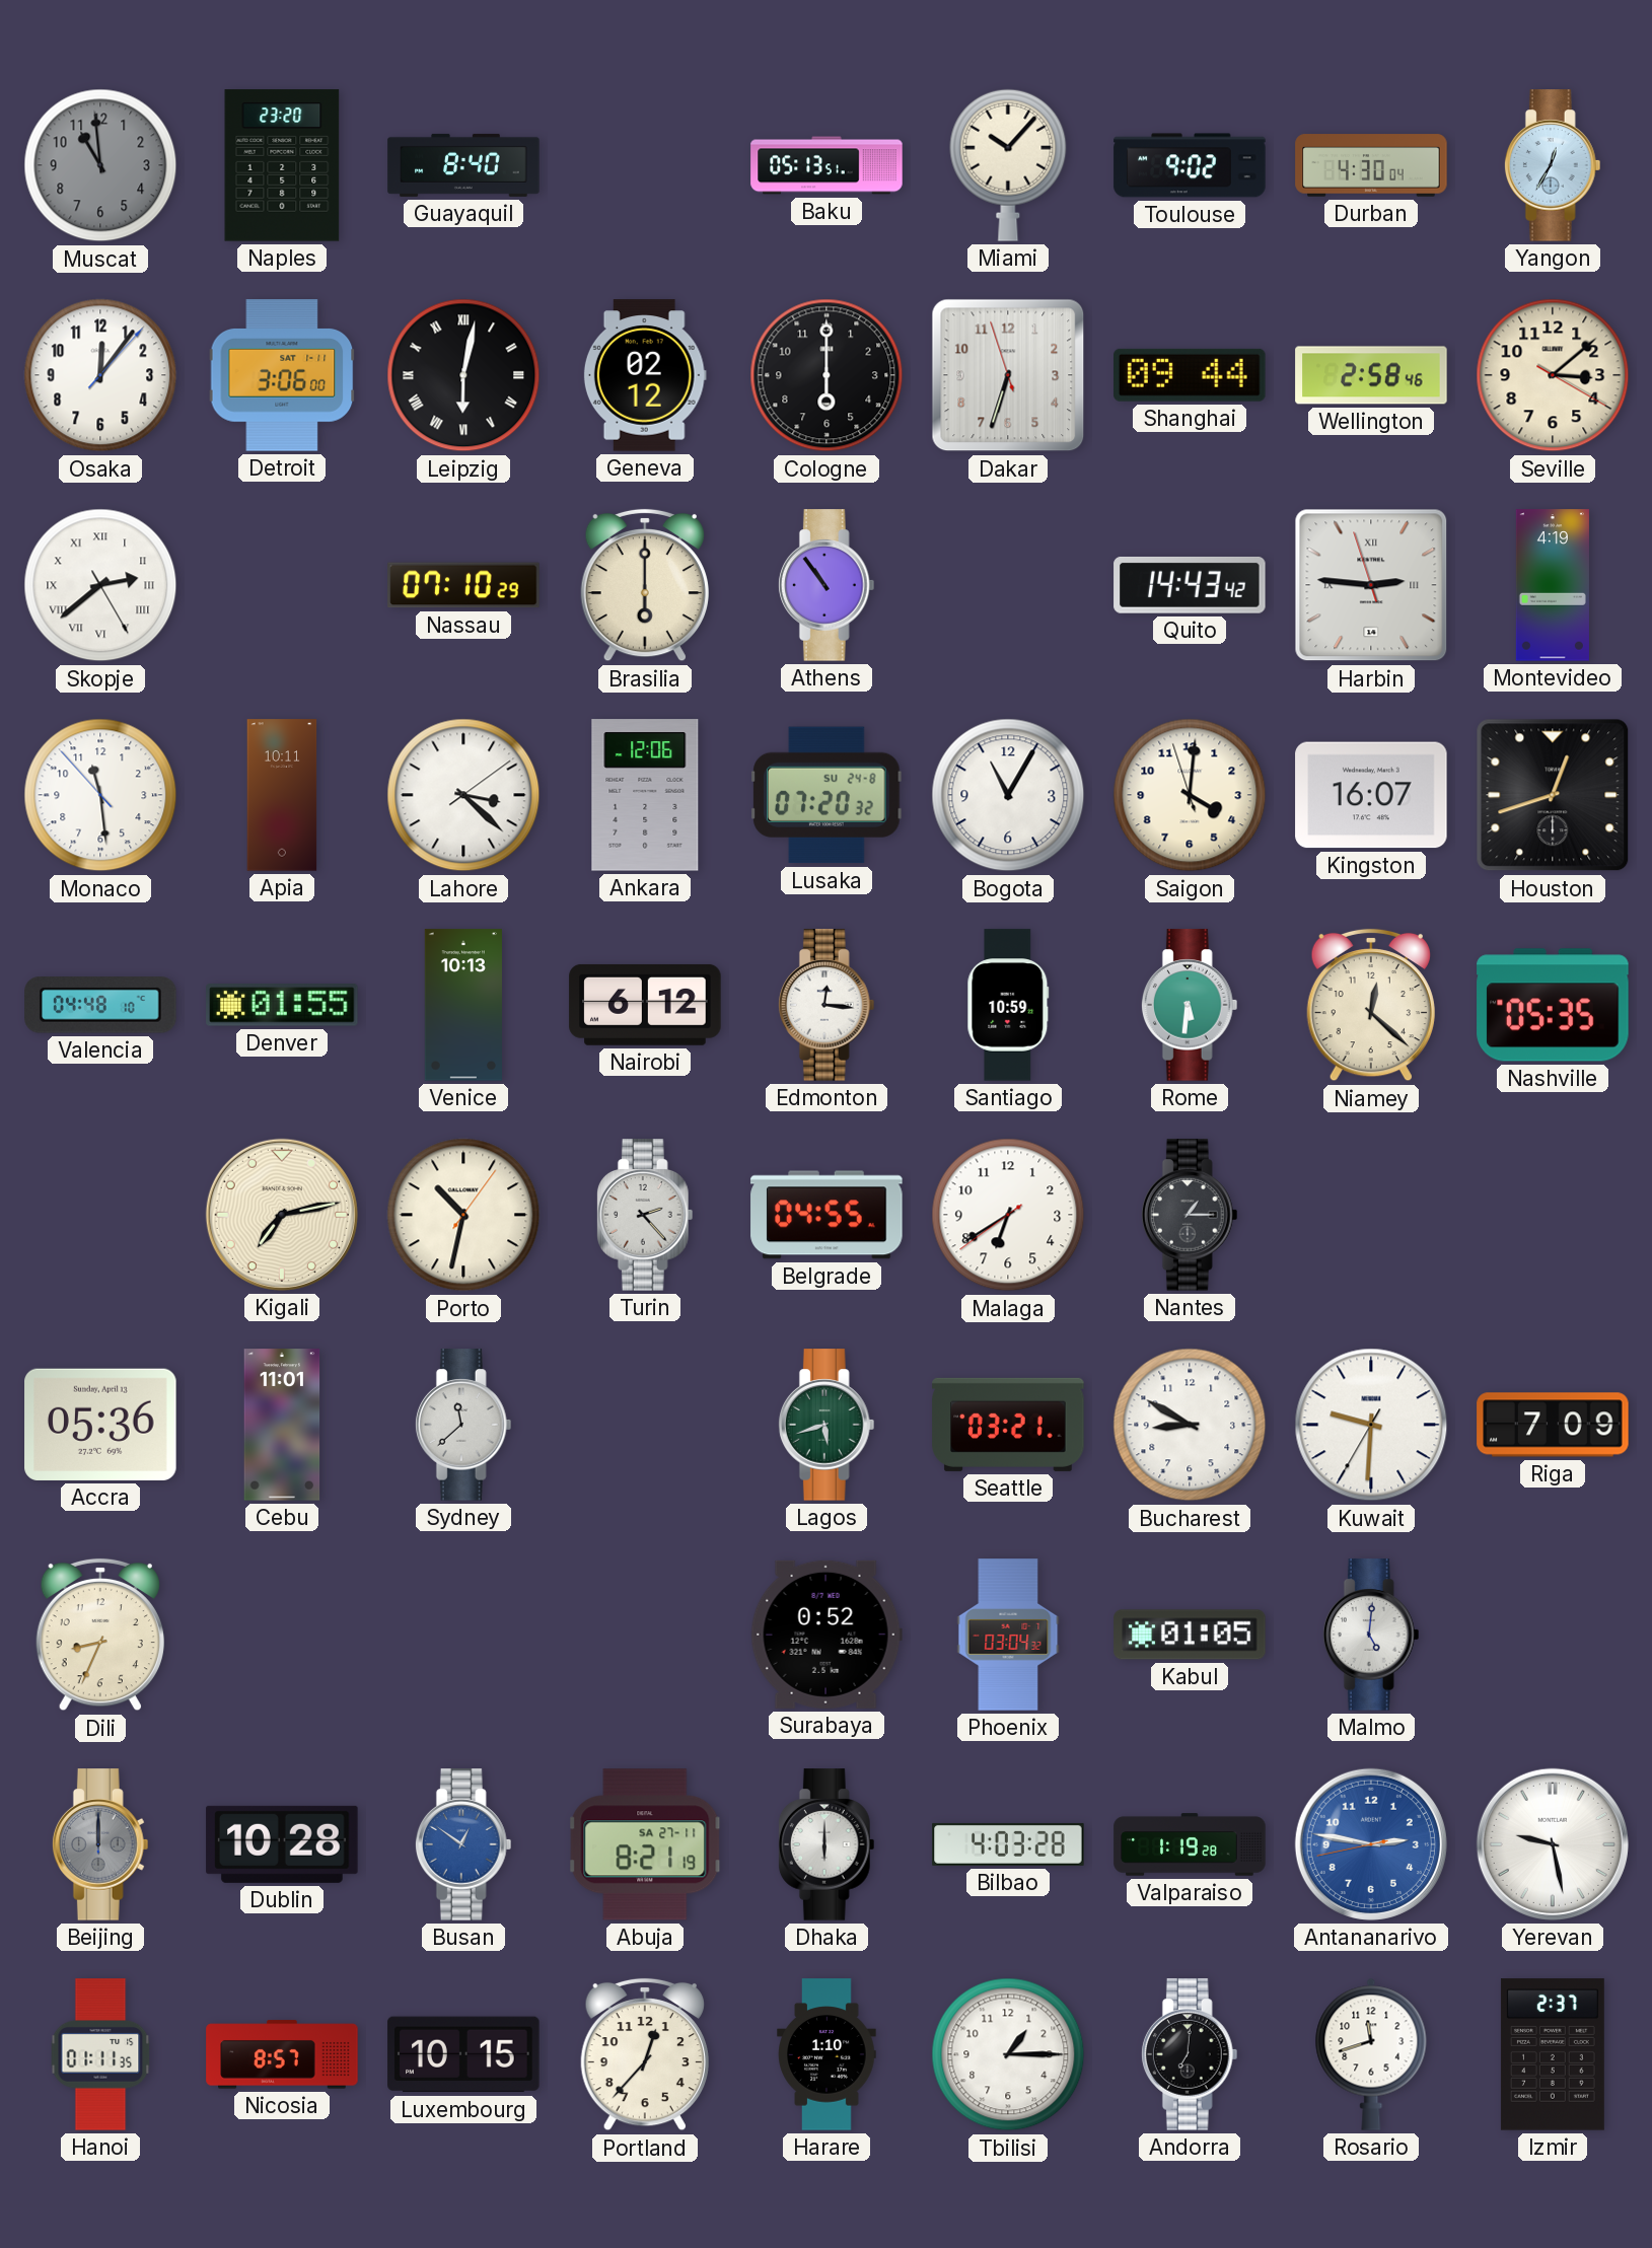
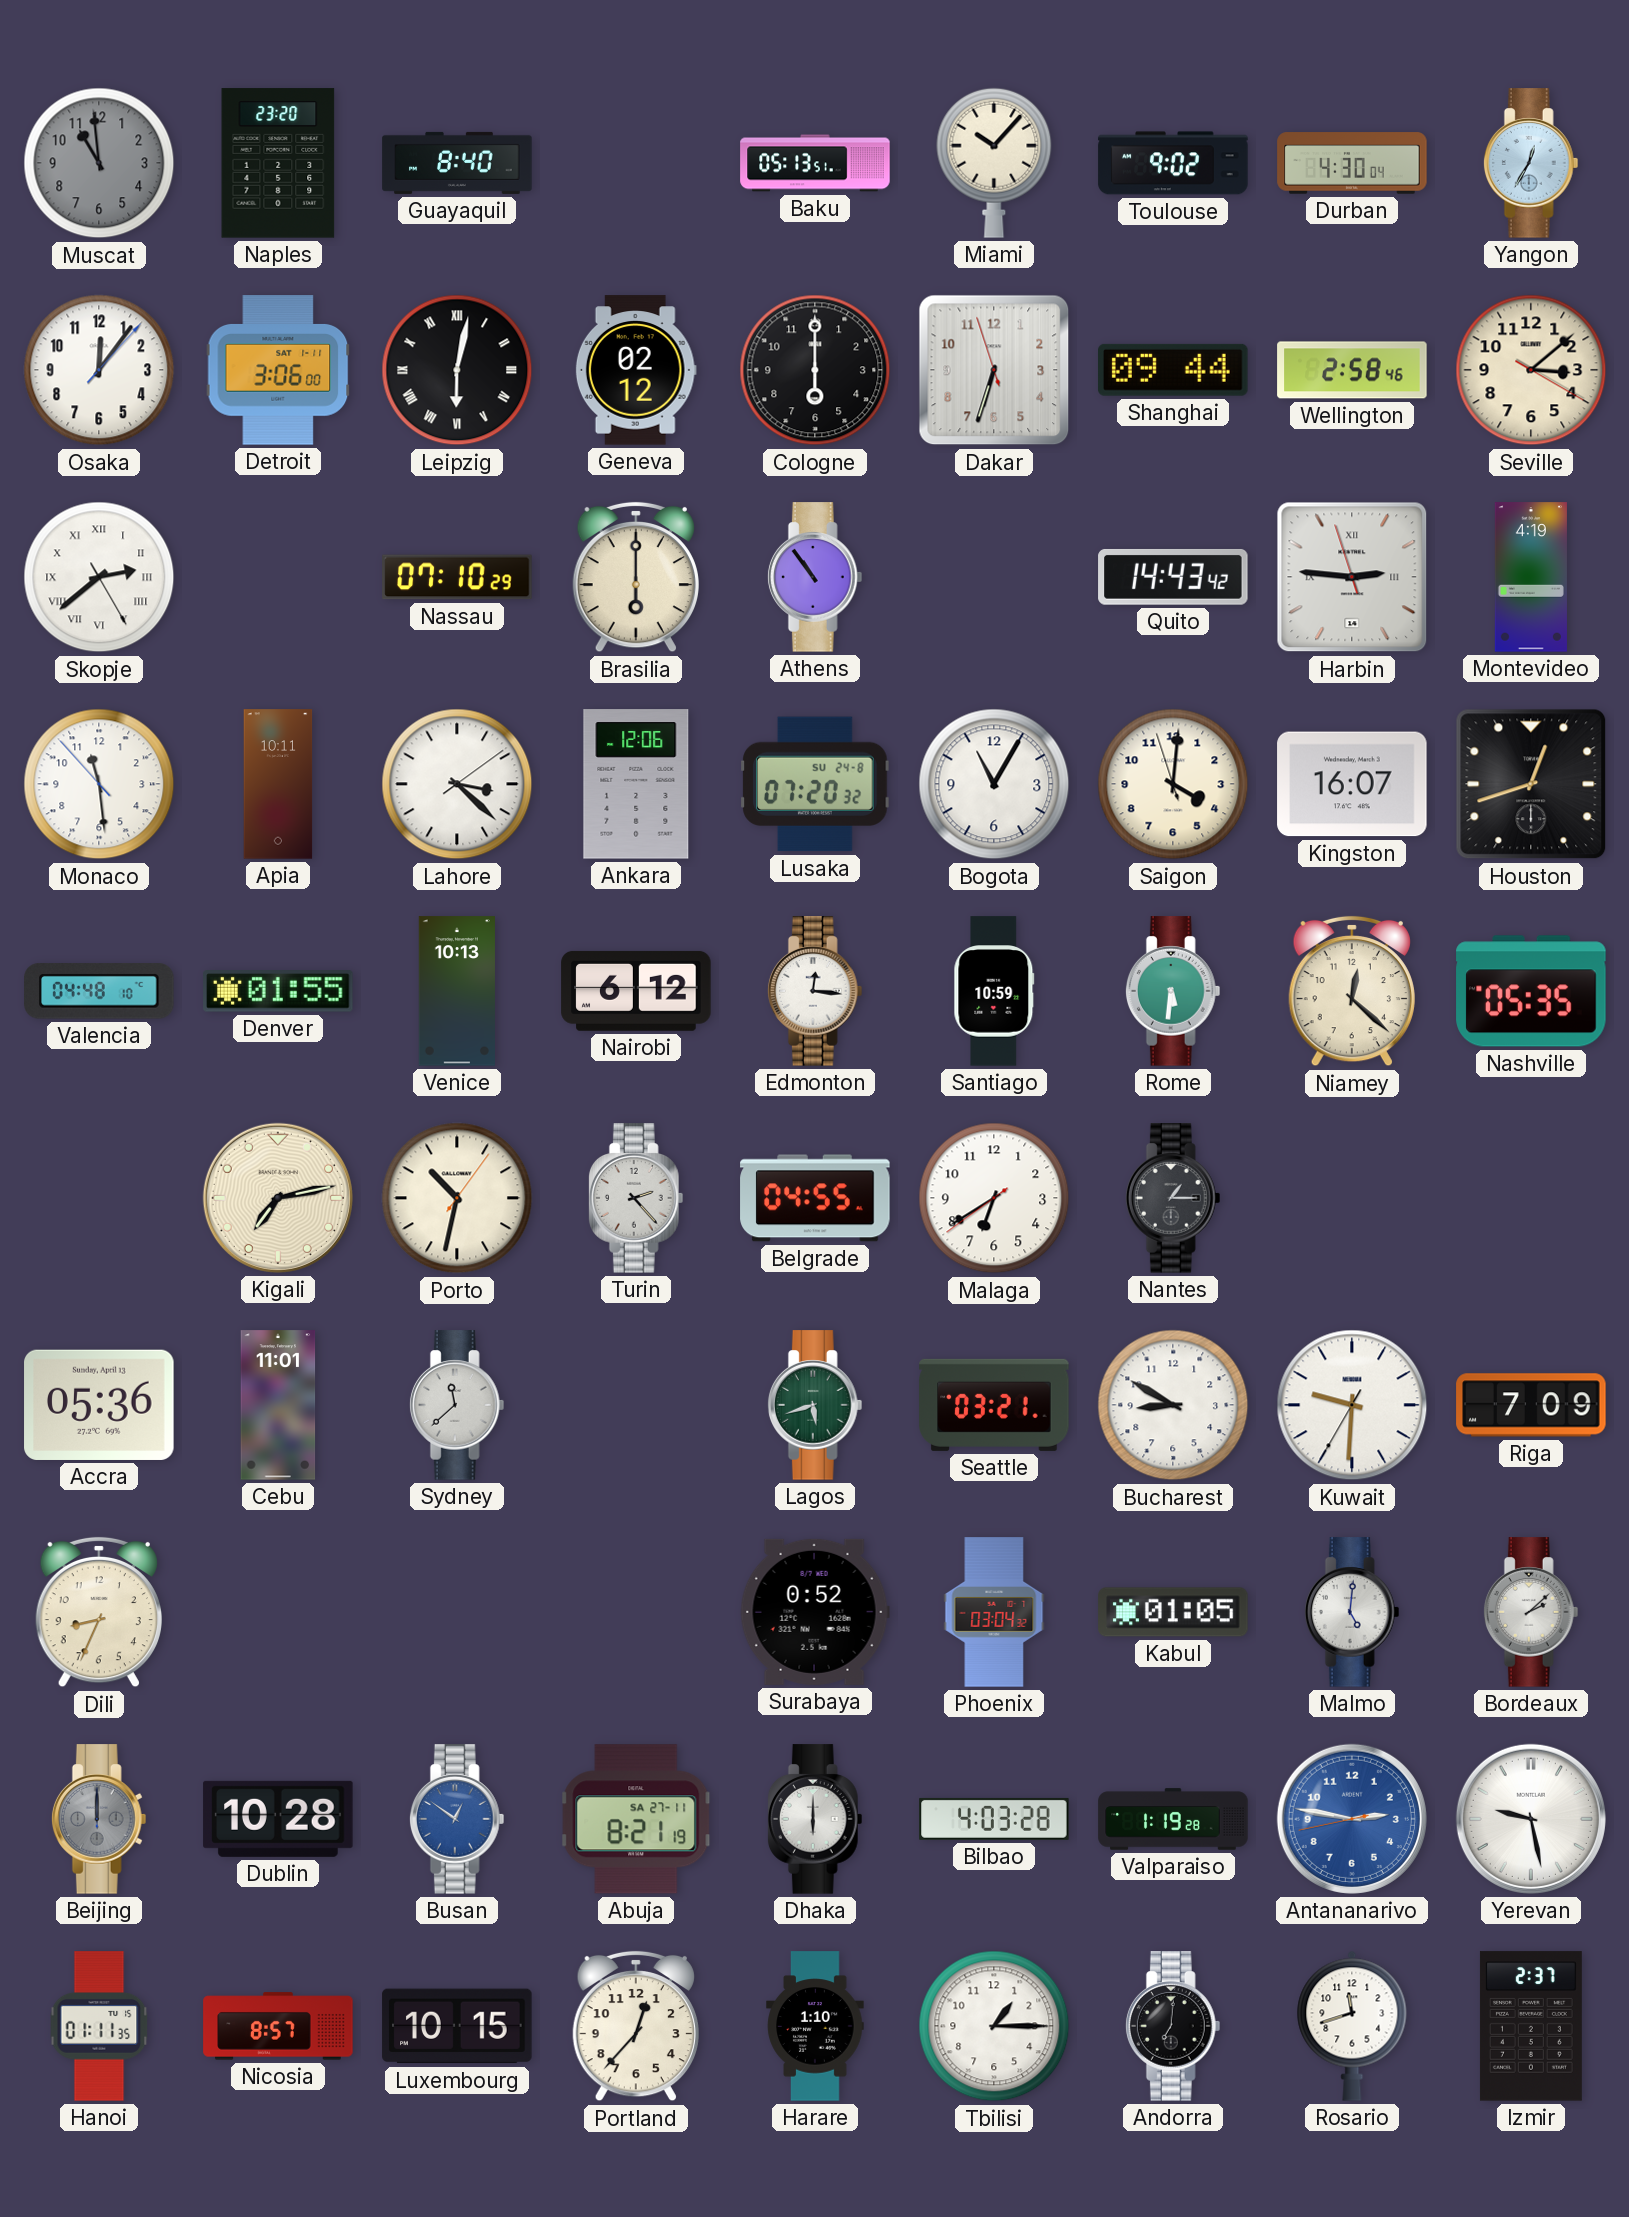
Bordeaux: none -> 2:08
